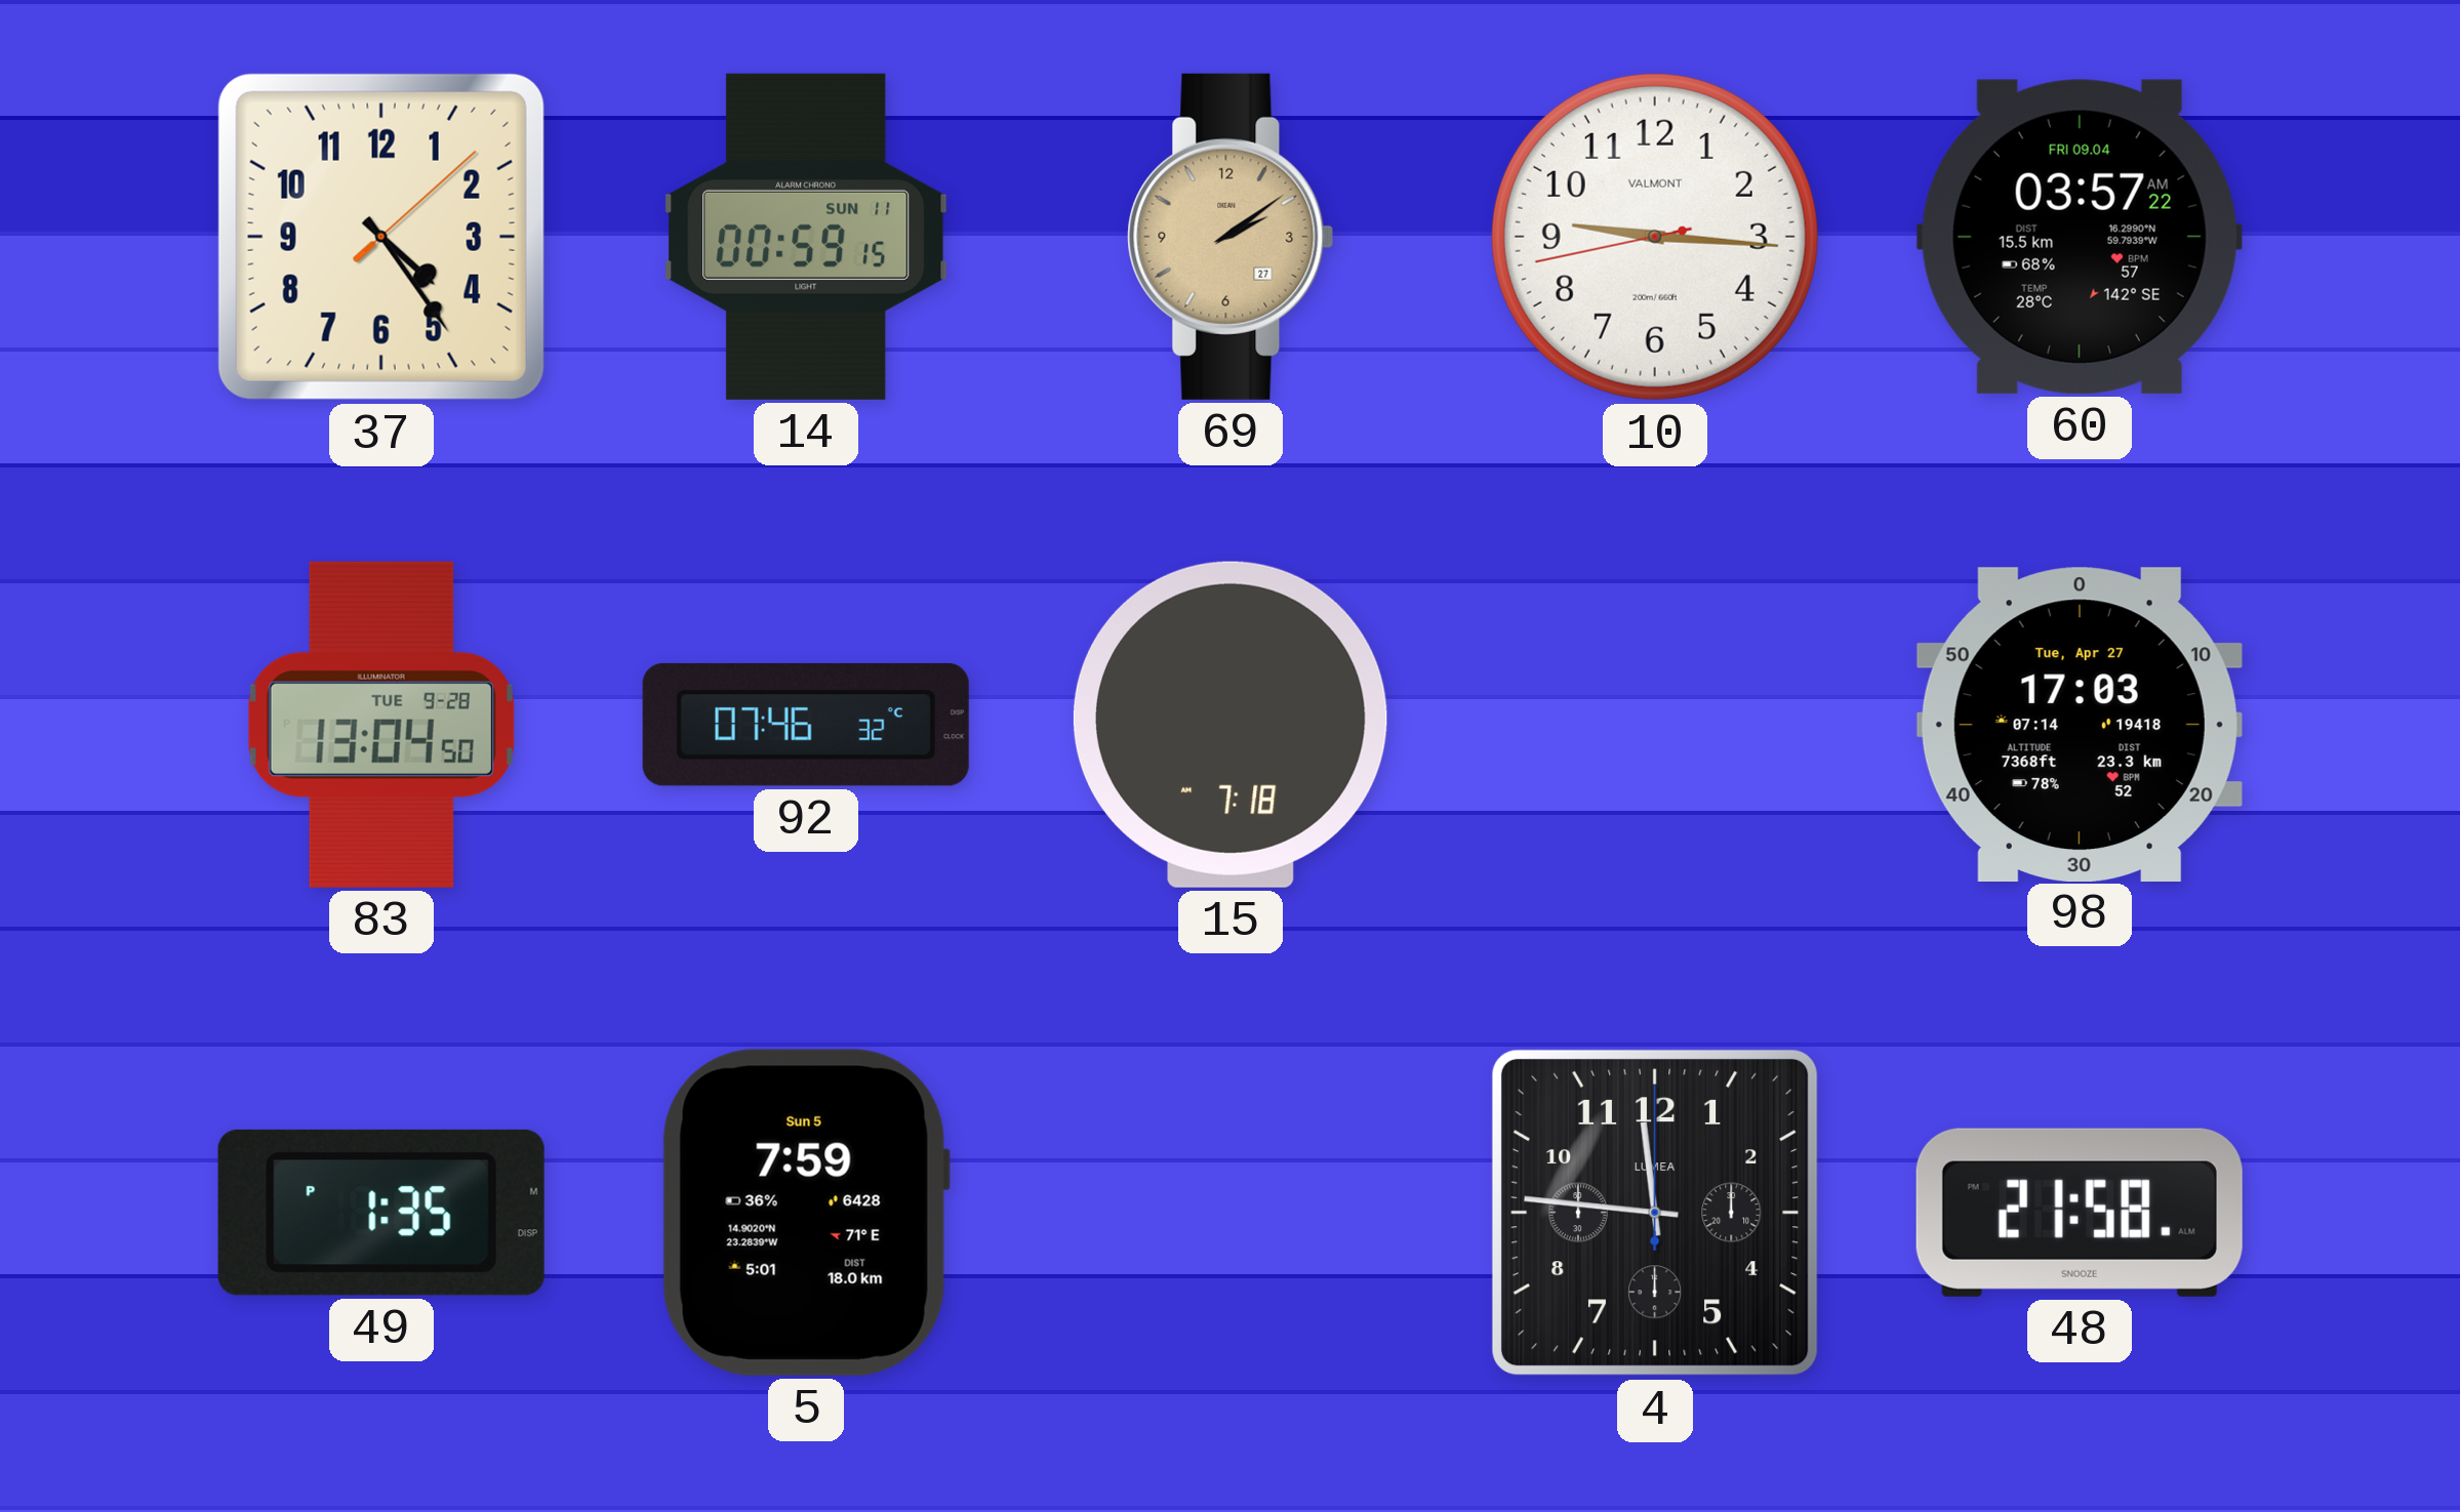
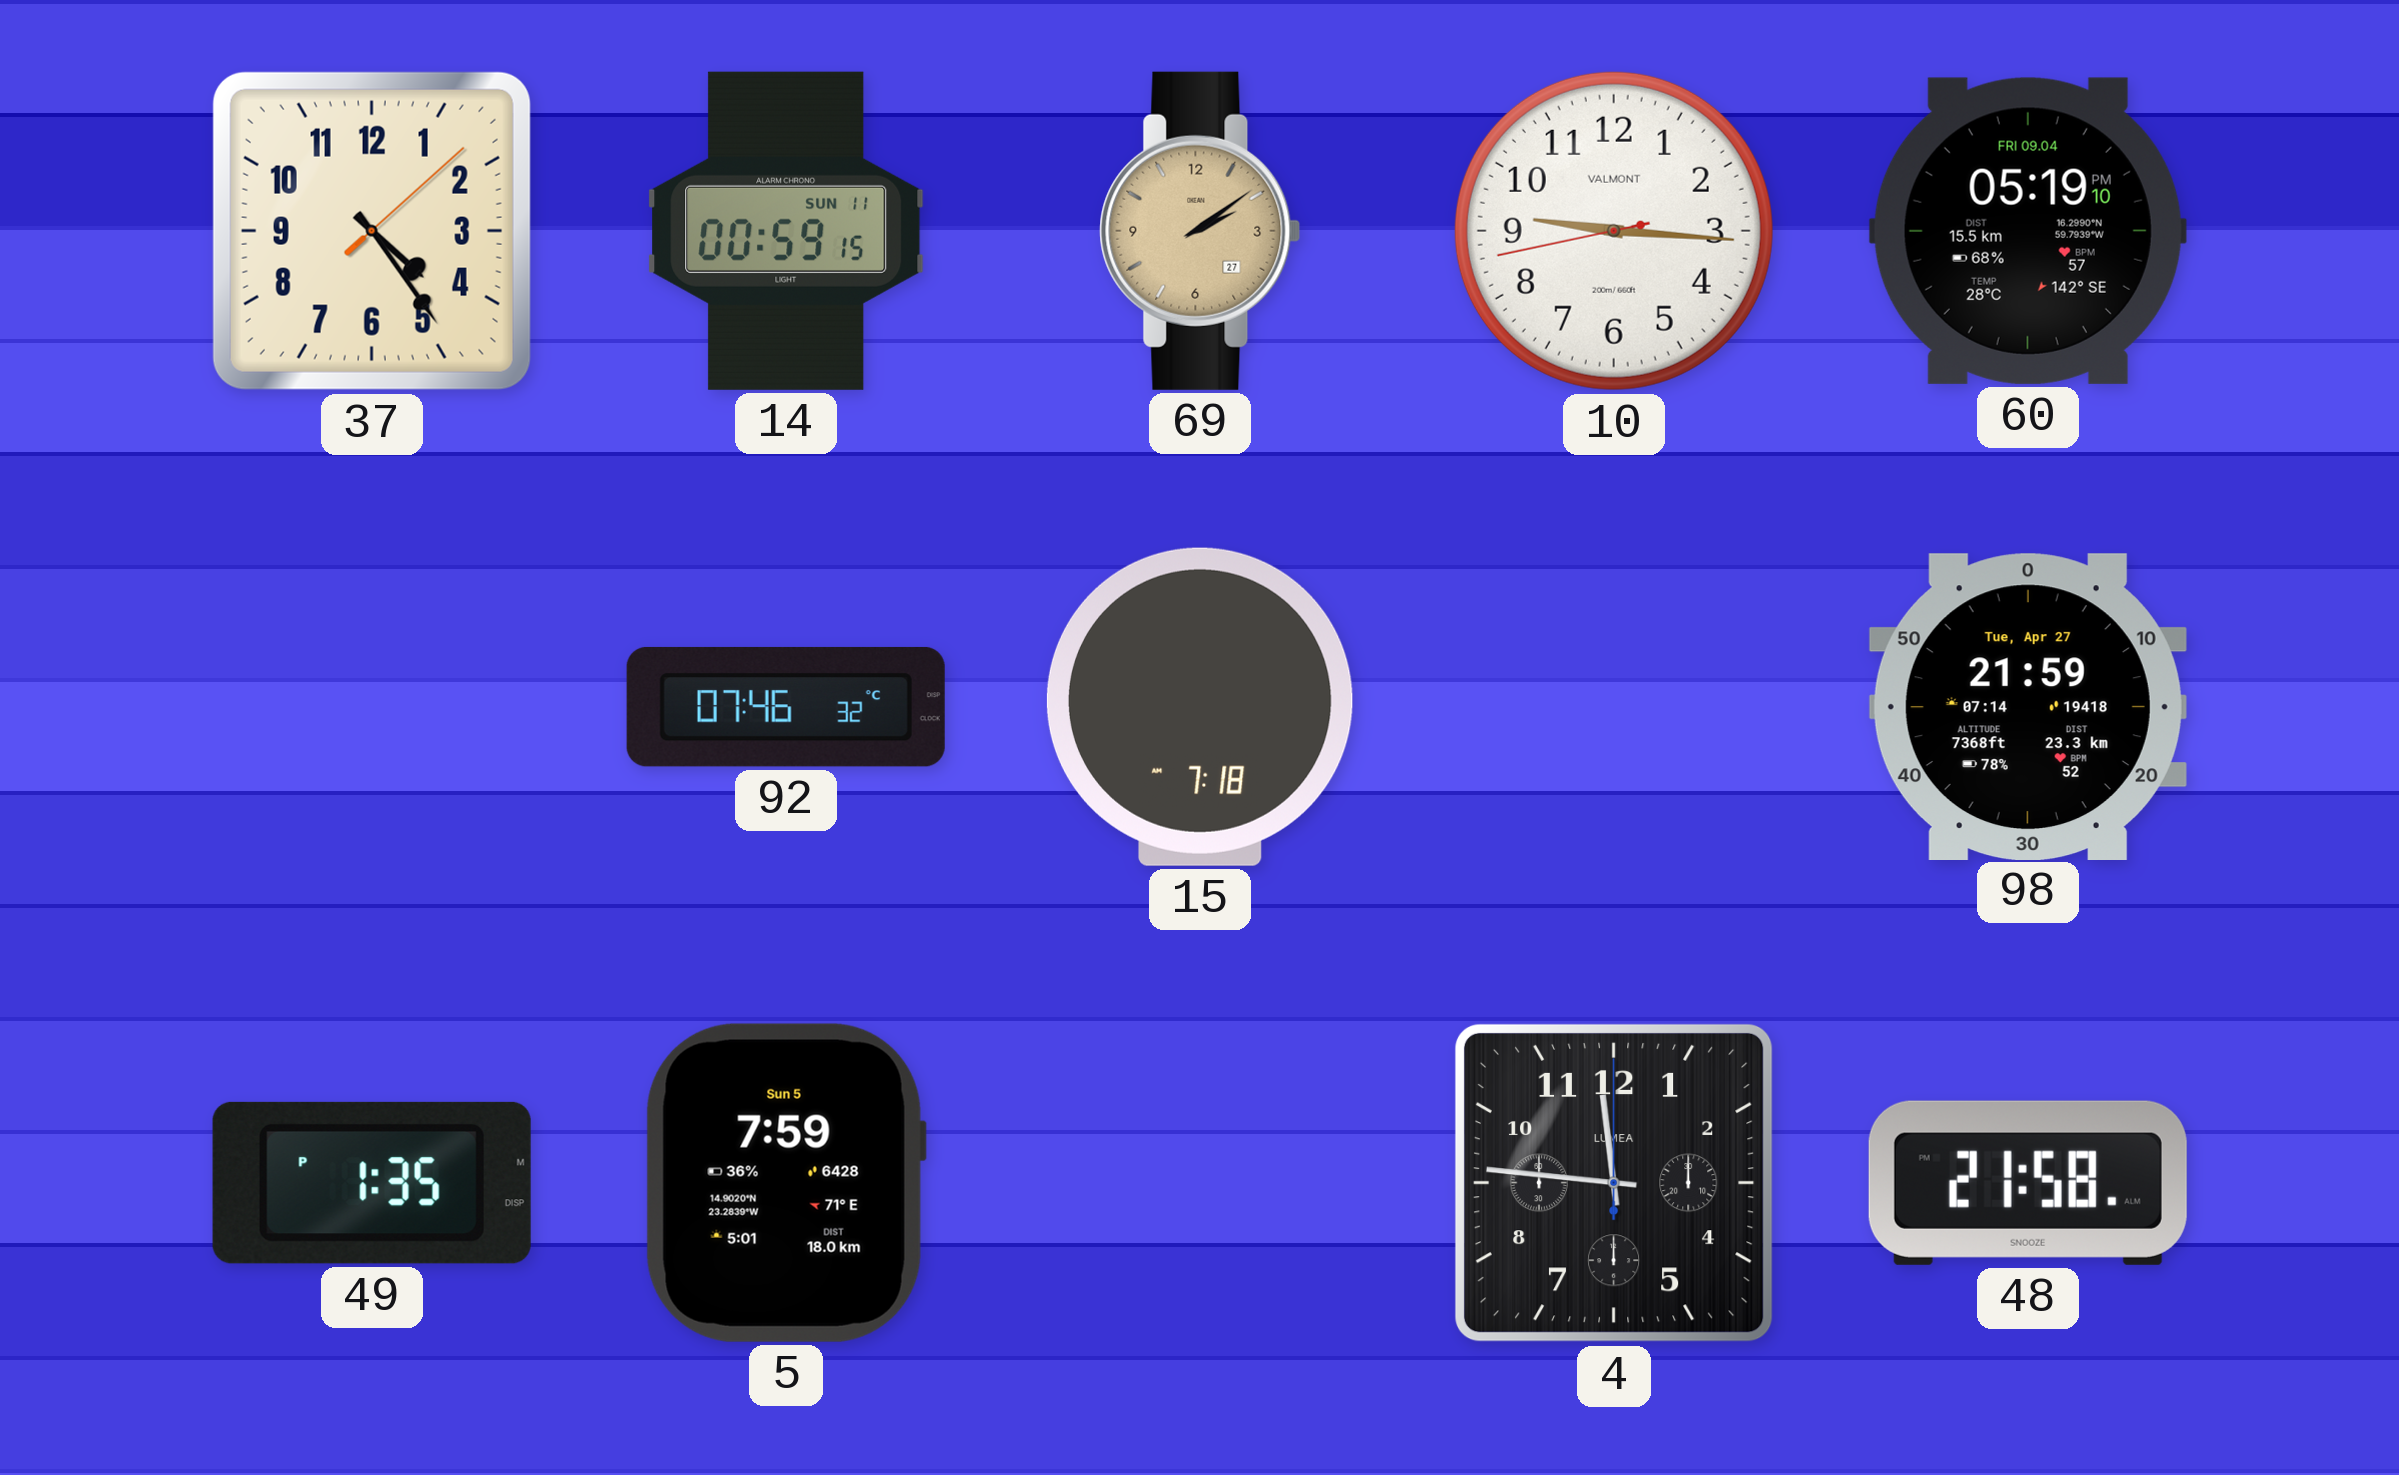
60: 03:57 -> 05:19
83: 13:04 -> none
98: 17:03 -> 21:59
